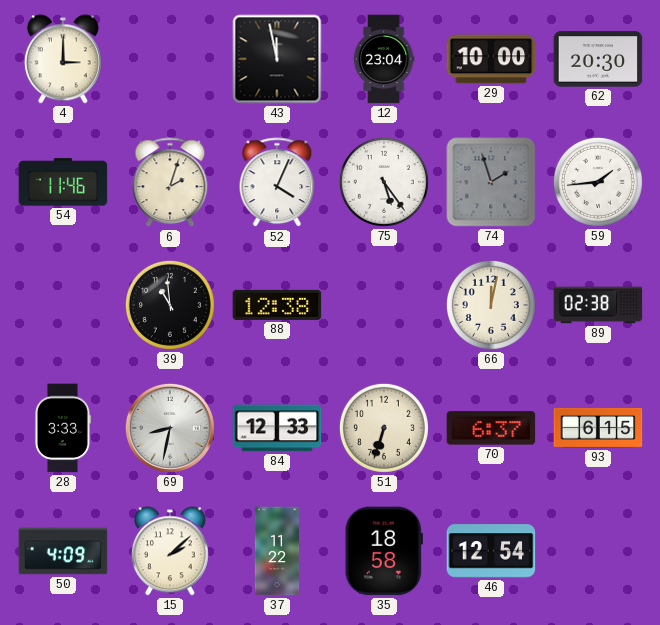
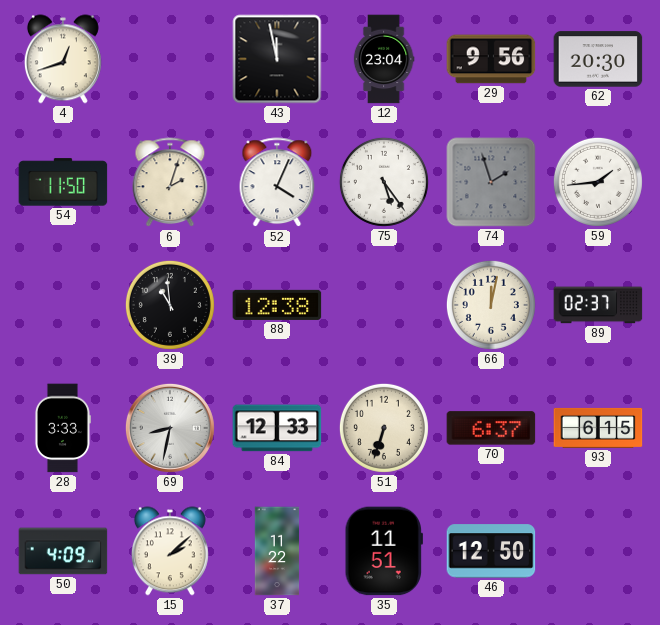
4: 3:00 -> 12:42
29: 10:00 -> 9:56
54: 11:46 -> 11:50
89: 02:38 -> 02:37
35: 18:58 -> 11:51
46: 12:54 -> 12:50
